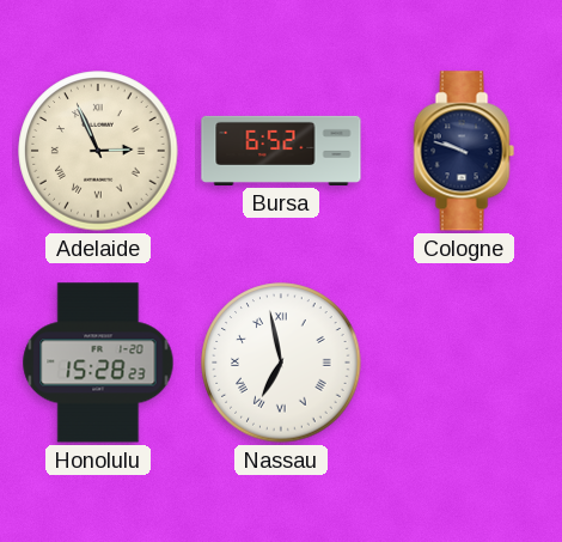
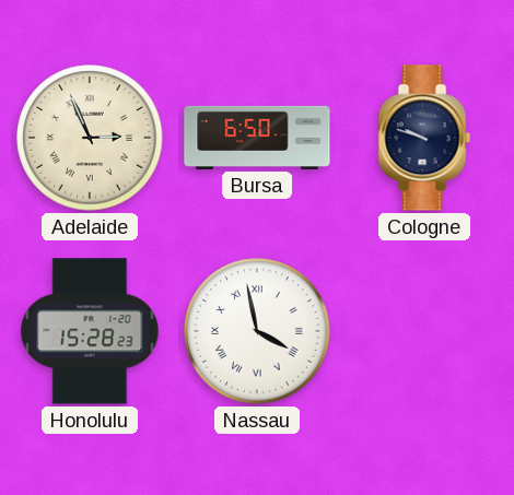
Bursa: 6:52 -> 6:50
Nassau: 6:58 -> 3:58
